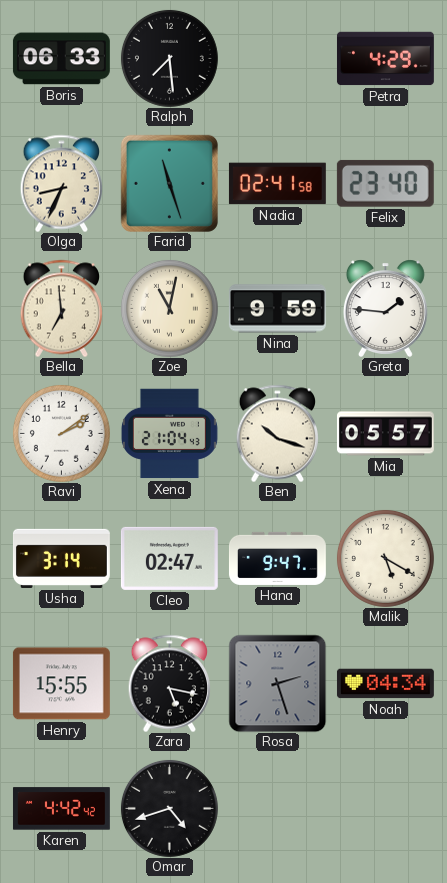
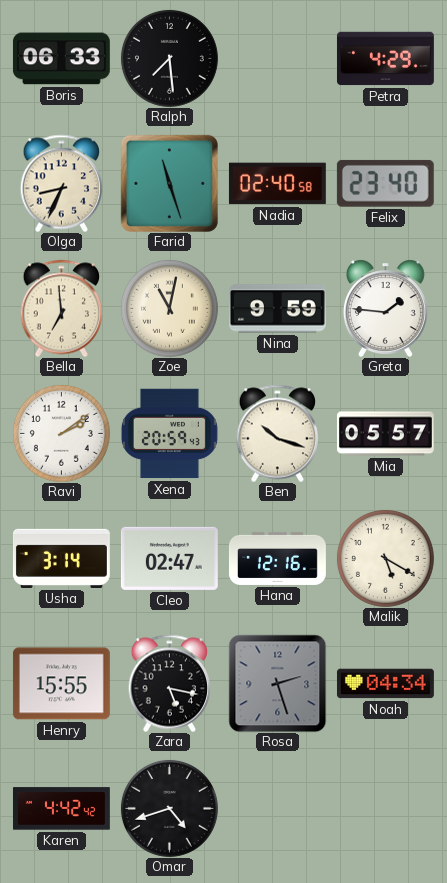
Nadia: 02:41 -> 02:40
Xena: 21:04 -> 20:59
Hana: 9:47 -> 12:16
